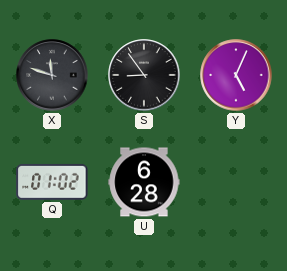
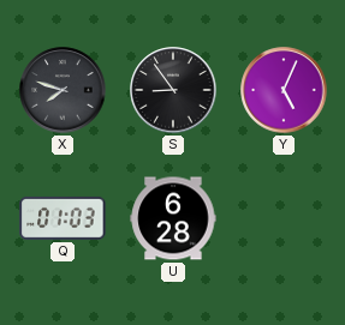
X: 11:48 -> 7:48
Q: 01:02 -> 01:03
